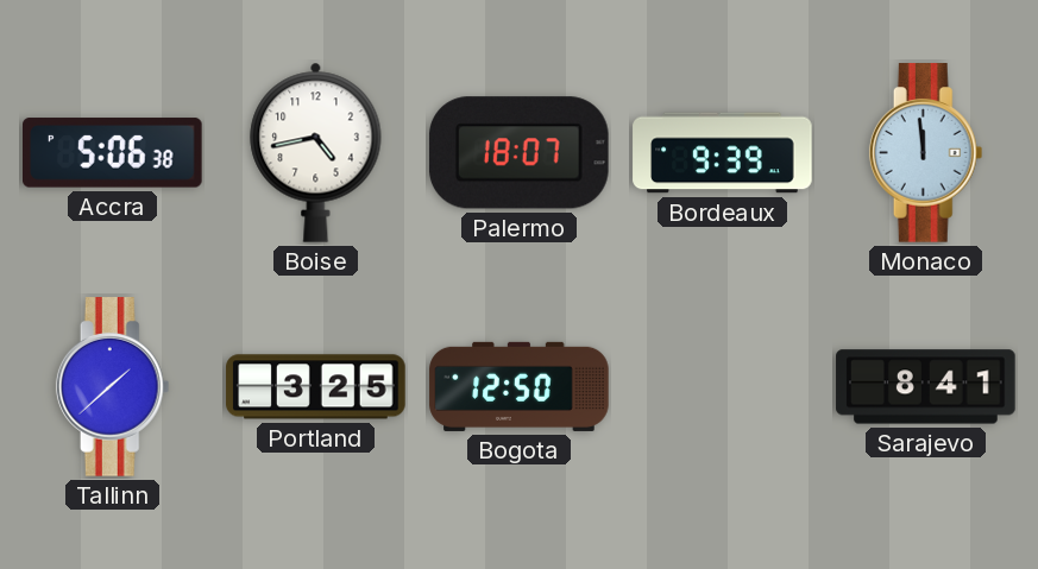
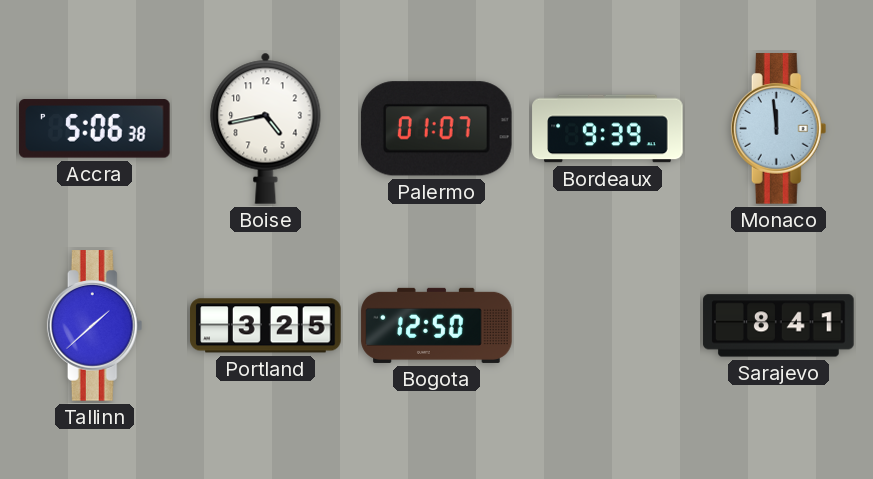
Palermo: 18:07 -> 01:07
